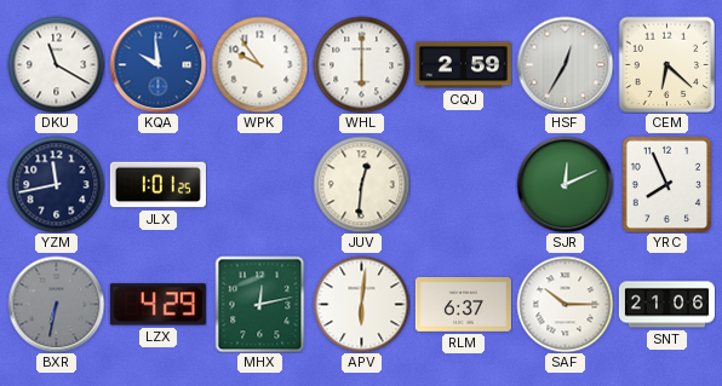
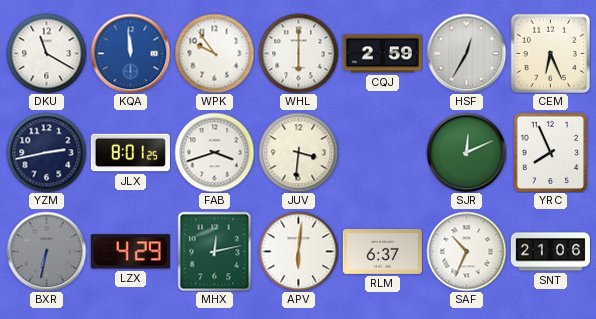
KQA: 9:59 -> 11:59
CEM: 6:22 -> 6:26
YZM: 11:43 -> 2:43
JLX: 1:01 -> 8:01
FAB: none -> 3:42
JUV: 12:31 -> 3:31
SAF: 10:15 -> 10:34
